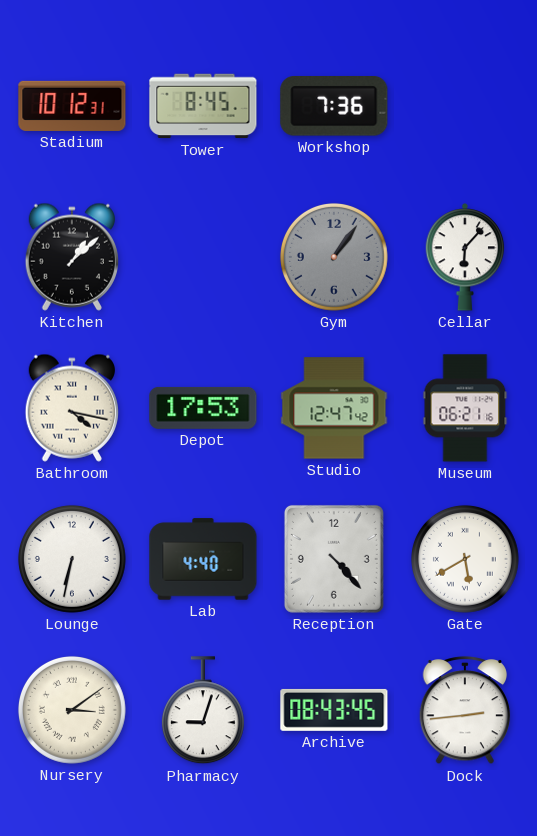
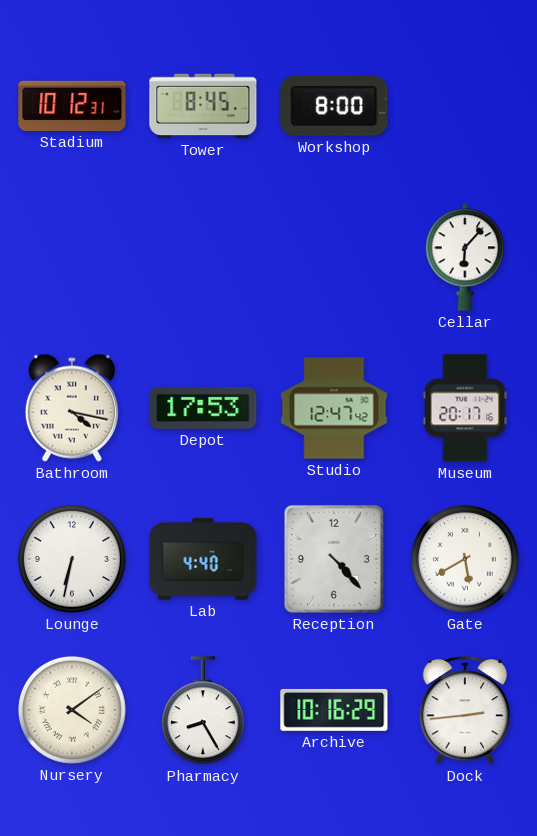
Workshop: 7:36 -> 8:00
Kitchen: 1:08 -> none
Gym: 1:06 -> none
Museum: 06:21 -> 20:17
Nursery: 3:09 -> 4:09
Pharmacy: 9:03 -> 8:25
Archive: 08:43 -> 10:16
